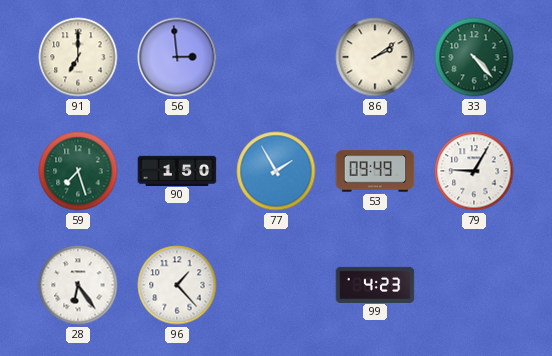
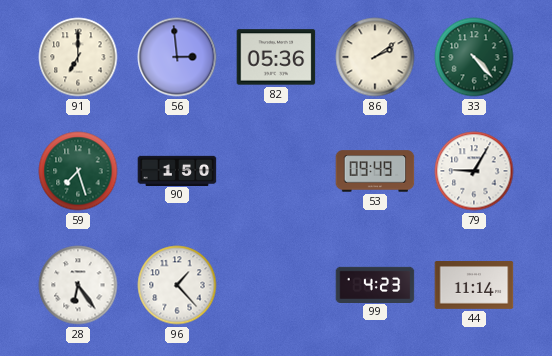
82: none -> 05:36
77: 1:55 -> none
44: none -> 11:14
